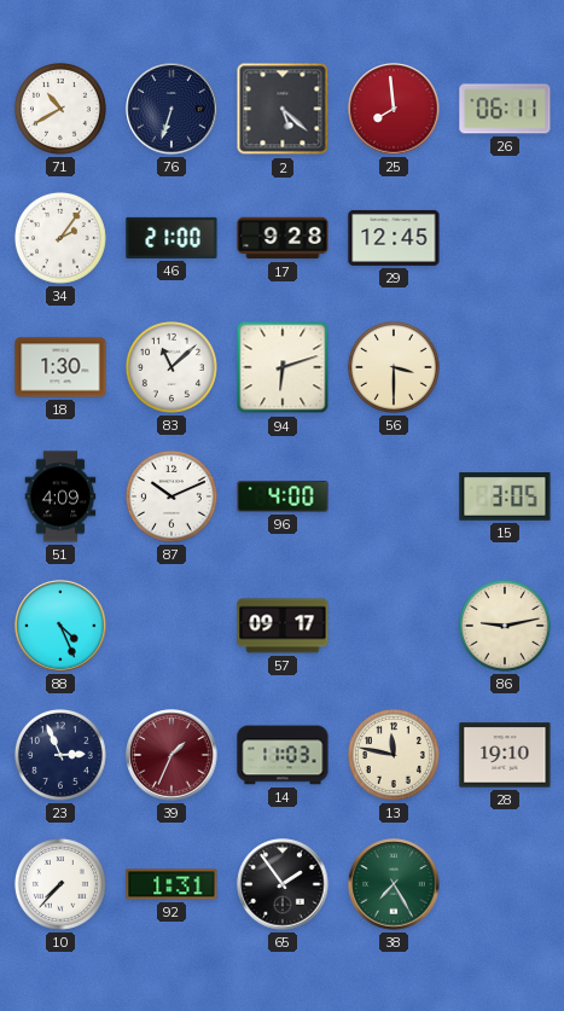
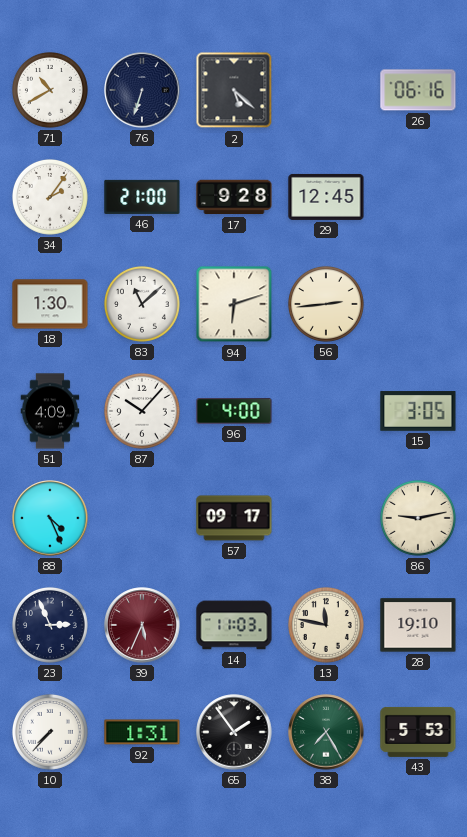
25: 7:59 -> none
26: 06:11 -> 06:16
56: 3:30 -> 2:44
87: 10:11 -> 10:07
39: 1:34 -> 5:34
43: none -> 5:53
